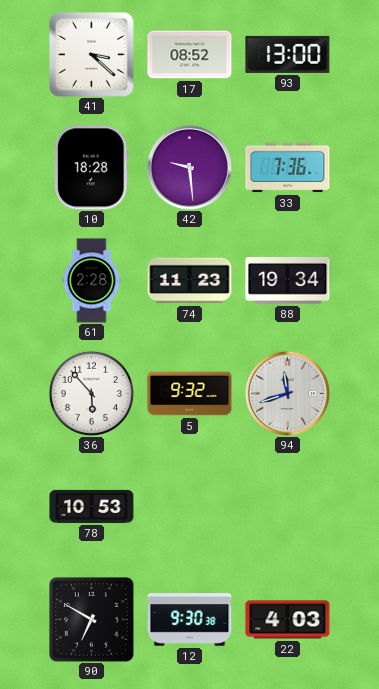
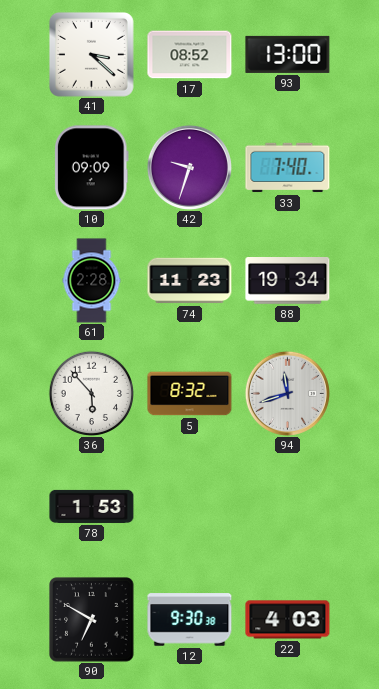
10: 18:28 -> 09:09
42: 9:29 -> 9:33
33: 7:36 -> 7:40
5: 9:32 -> 8:32
78: 10:53 -> 1:53
